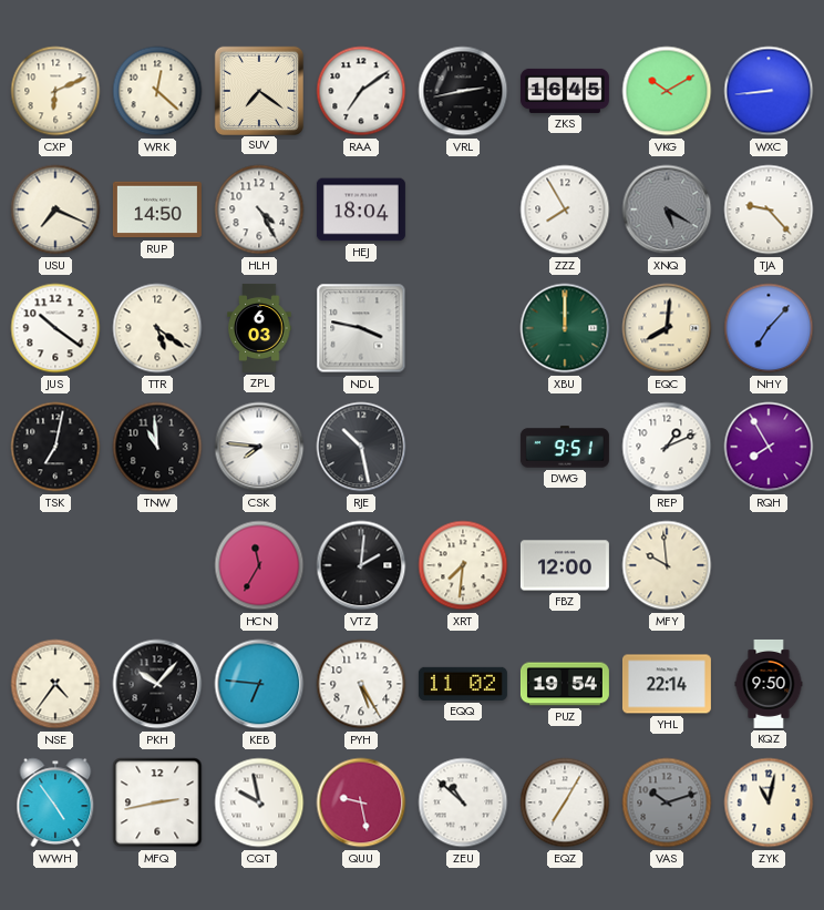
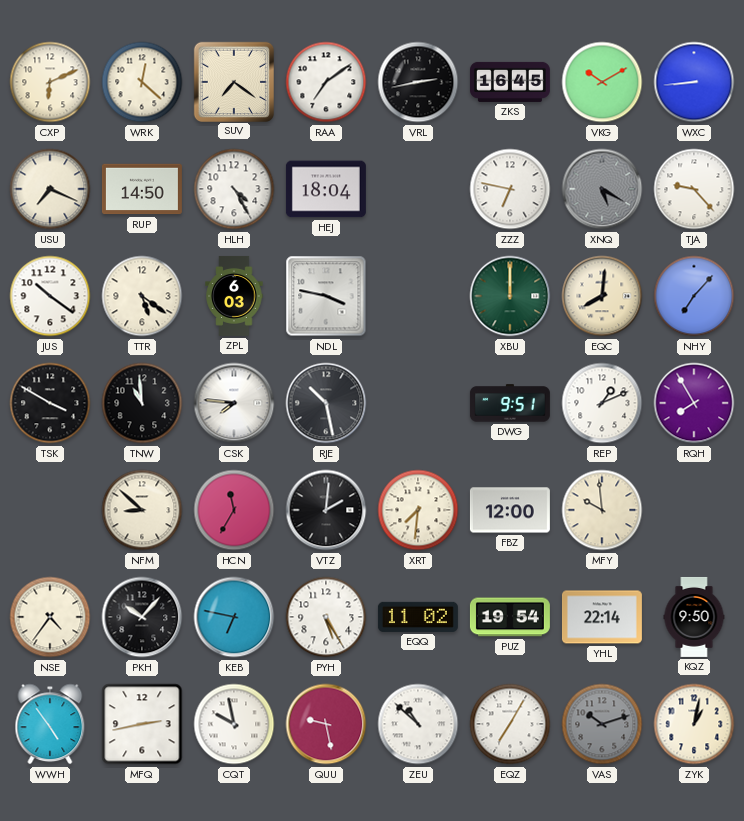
ZZZ: 7:55 -> 6:47
TSK: 7:02 -> 3:50
NFM: none -> 8:52
KEB: 6:46 -> 6:47
ZYK: 11:02 -> 1:02
